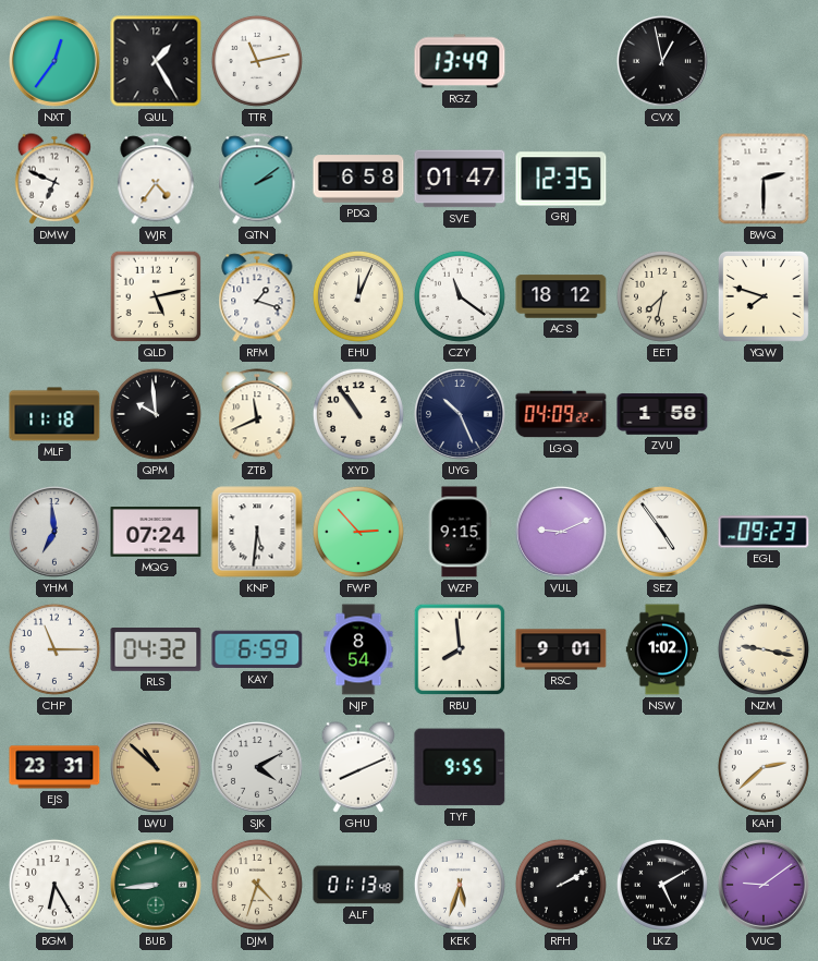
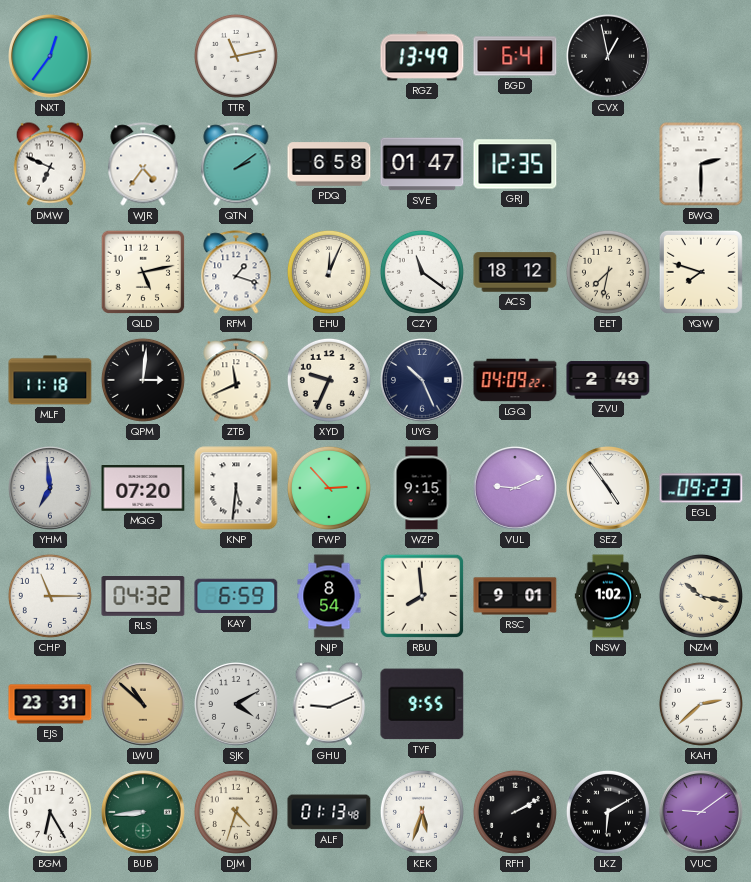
QUL: 1:25 -> none
BGD: none -> 6:41
QPM: 9:59 -> 3:01
XYD: 10:54 -> 9:34
ZVU: 1:58 -> 2:49
MQG: 07:24 -> 07:20
NZM: 9:17 -> 10:17
GHU: 8:11 -> 9:11
LKZ: 5:10 -> 6:10
